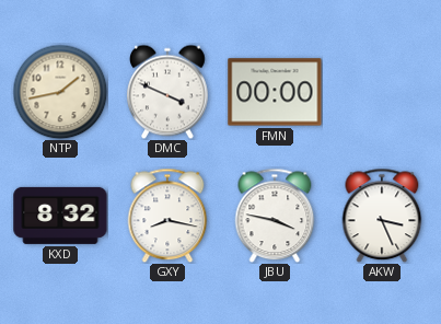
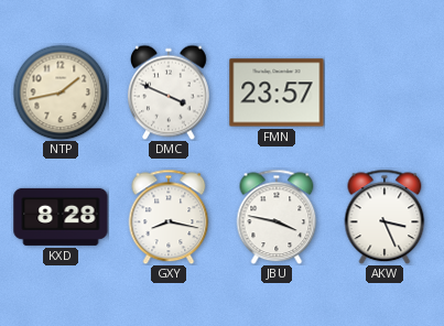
FMN: 00:00 -> 23:57
KXD: 8:32 -> 8:28
